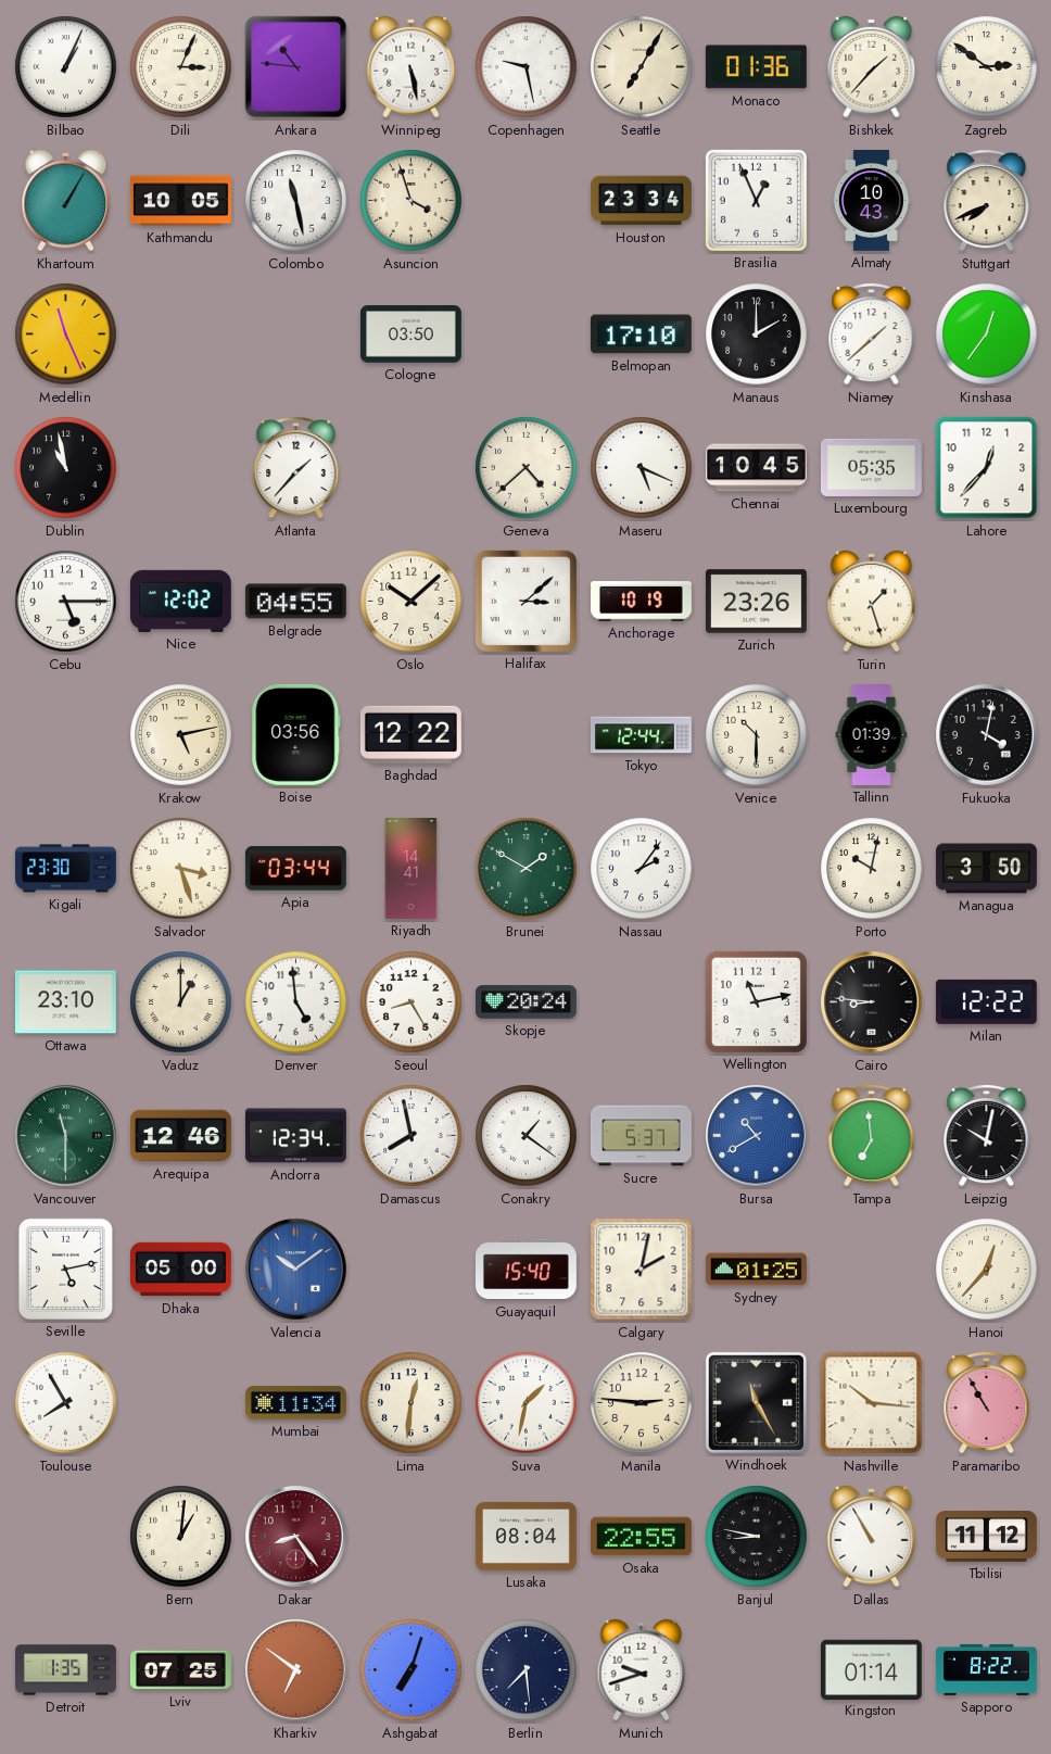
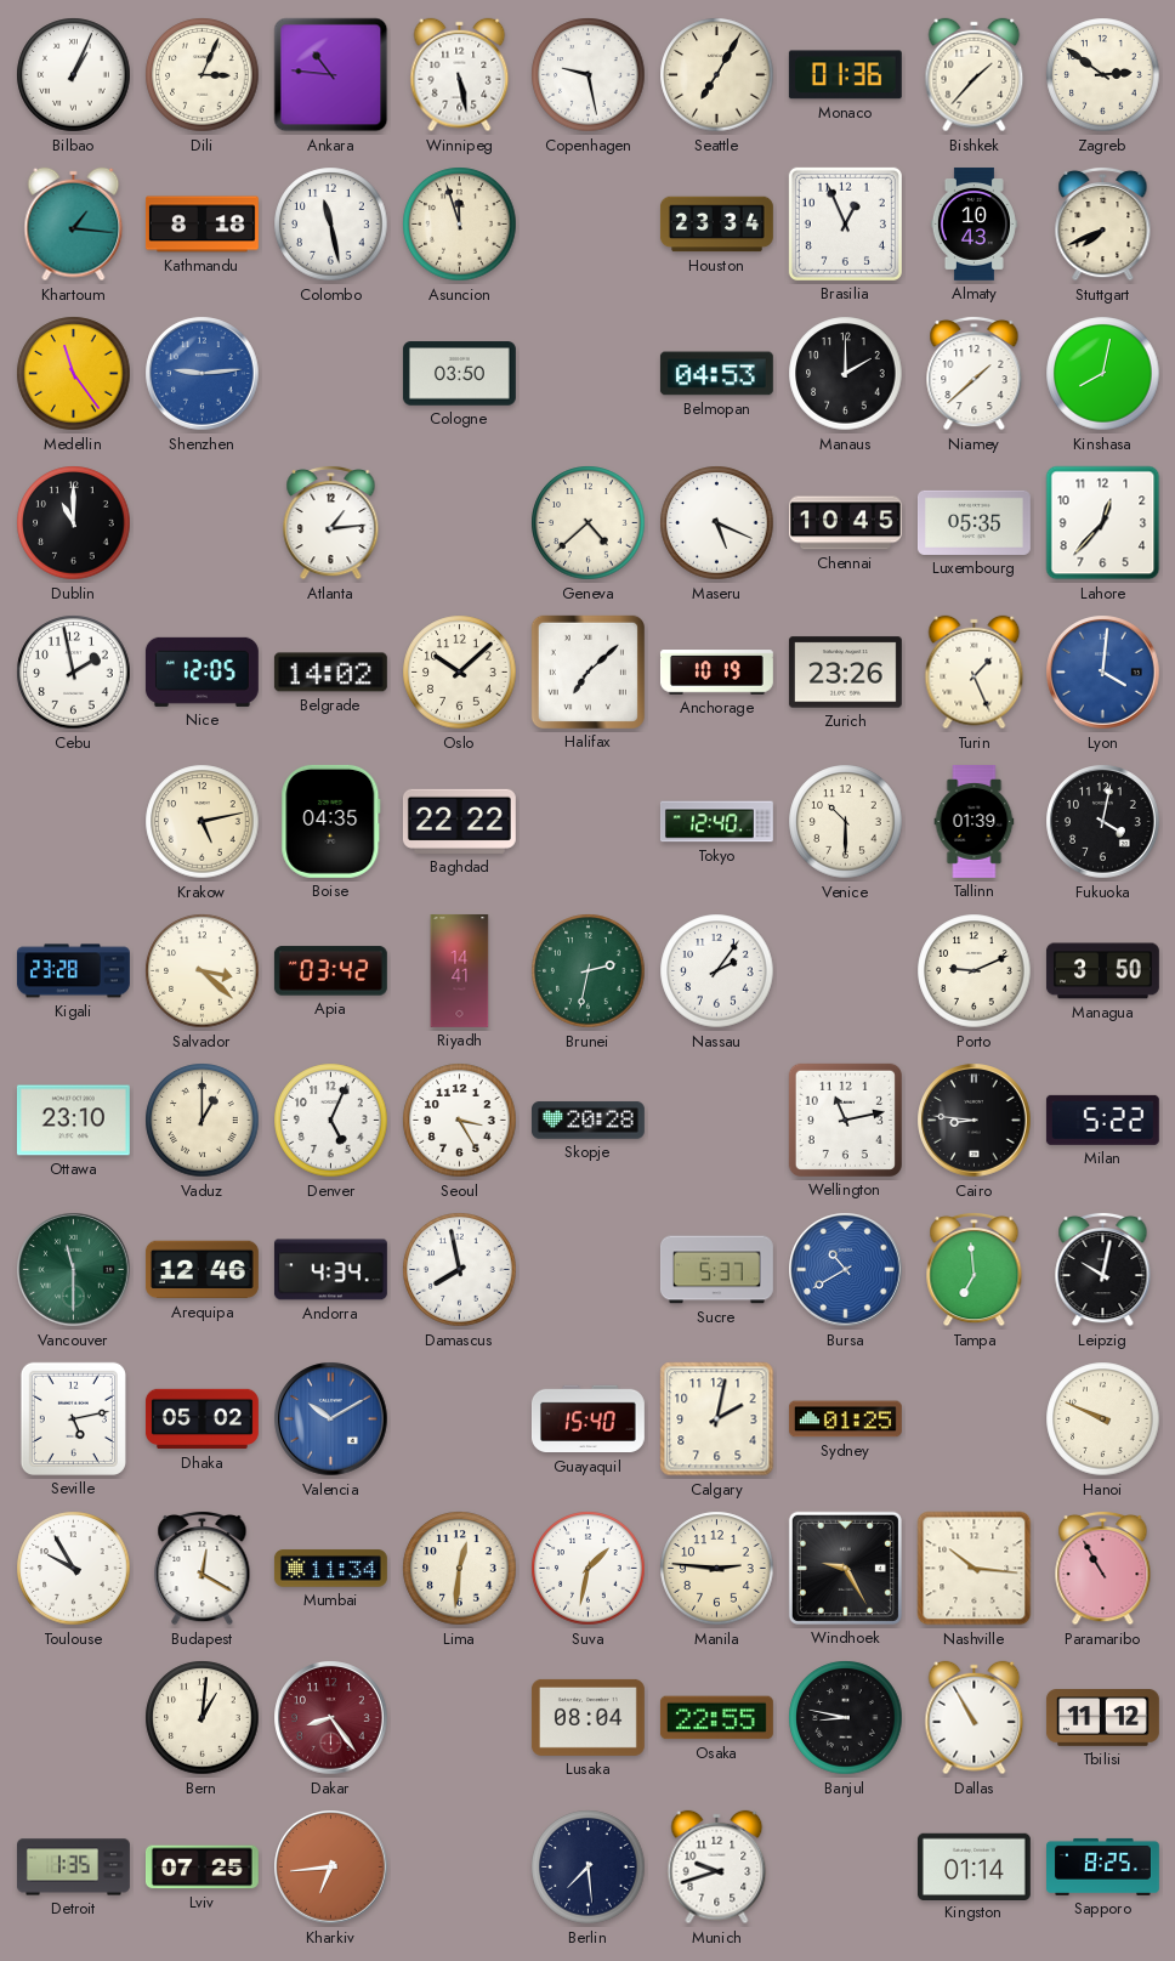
Khartoum: 1:05 -> 1:16
Kathmandu: 10:05 -> 8:18
Asuncion: 3:57 -> 11:57
Medellin: 11:26 -> 11:24
Shenzhen: none -> 9:14
Belmopan: 17:10 -> 04:53
Kinshasa: 12:36 -> 8:02
Dublin: 10:58 -> 11:00
Atlanta: 1:37 -> 1:14
Cebu: 5:15 -> 1:58
Nice: 12:02 -> 12:05
Belgrade: 04:55 -> 14:02
Halifax: 3:08 -> 7:08
Turin: 1:27 -> 1:26
Lyon: none -> 4:01
Boise: 03:56 -> 04:35
Baghdad: 12:22 -> 22:22
Tokyo: 12:44 -> 12:40
Kigali: 23:30 -> 23:28
Salvador: 3:27 -> 3:22
Apia: 03:44 -> 03:42
Brunei: 1:50 -> 2:32
Porto: 10:02 -> 9:11
Denver: 4:59 -> 5:04
Seoul: 8:25 -> 3:25
Skopje: 20:24 -> 20:28
Milan: 12:22 -> 5:22
Andorra: 12:34 -> 4:34
Conakry: 1:21 -> none
Dhaka: 05:00 -> 05:02
Valencia: 10:09 -> 10:10
Hanoi: 12:37 -> 9:49
Toulouse: 7:55 -> 9:55
Budapest: none -> 12:20
Windhoek: 11:25 -> 9:25
Kharkiv: 6:51 -> 6:44
Ashgabat: 7:03 -> none
Sapporo: 8:22 -> 8:25
